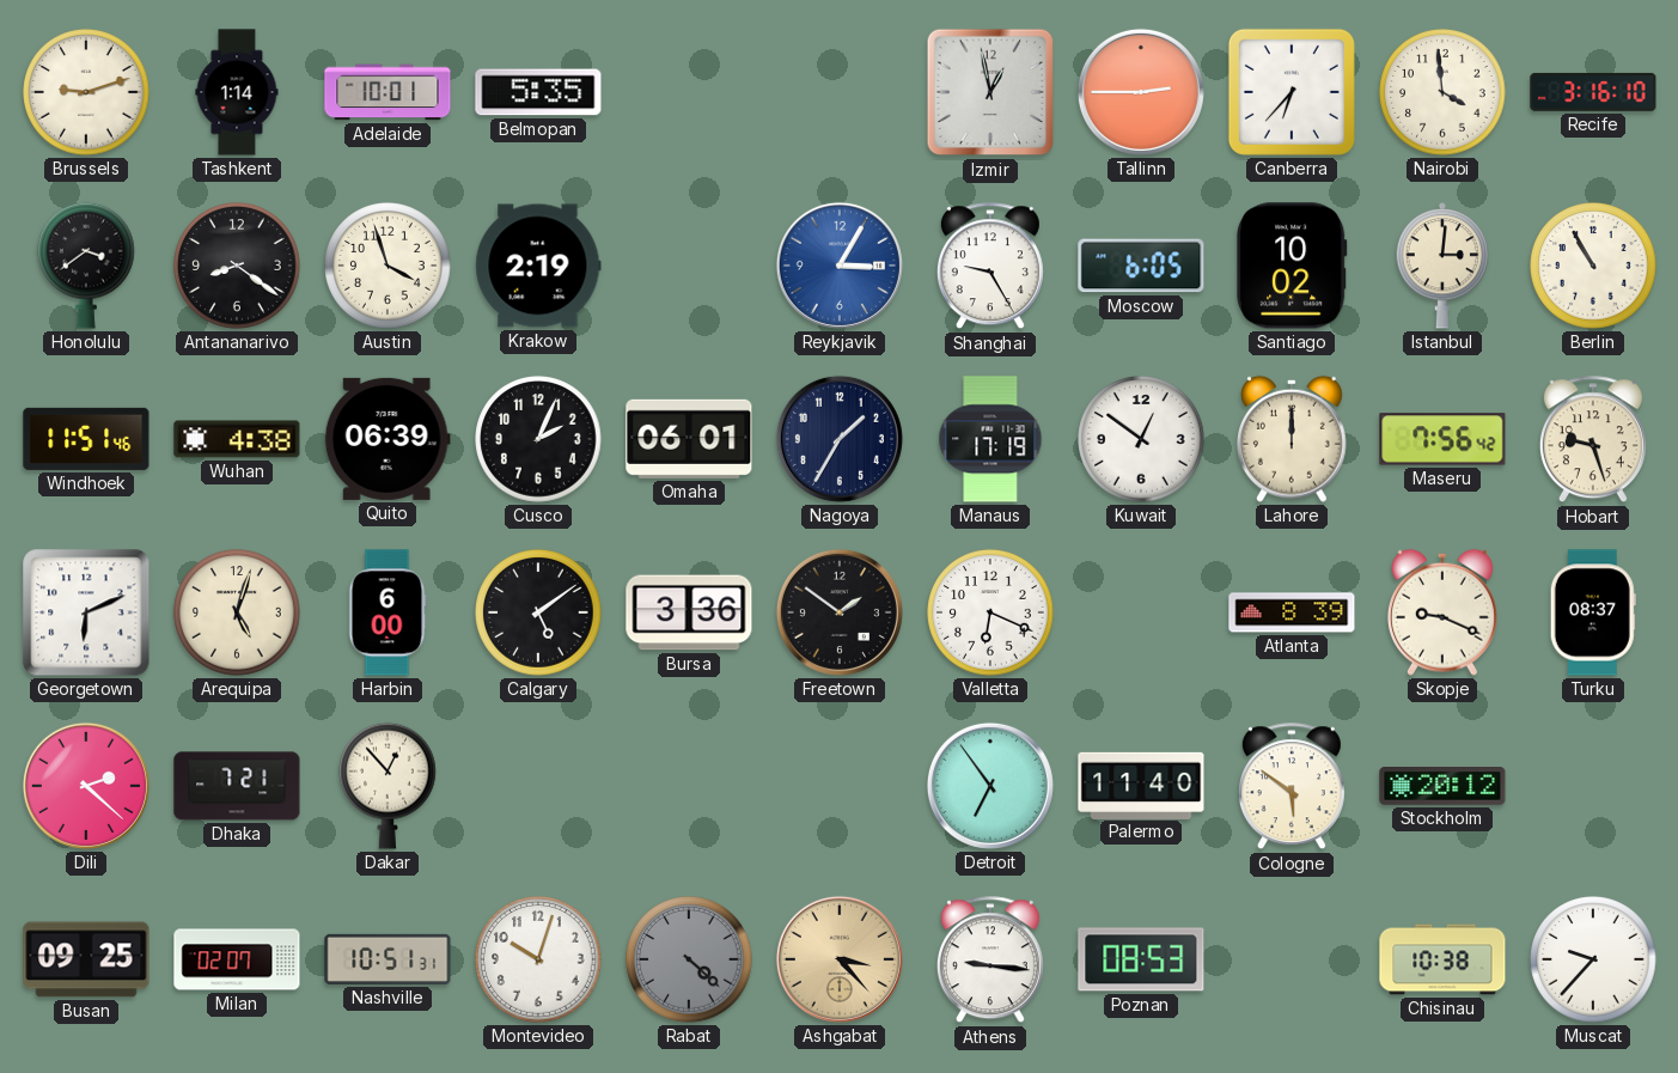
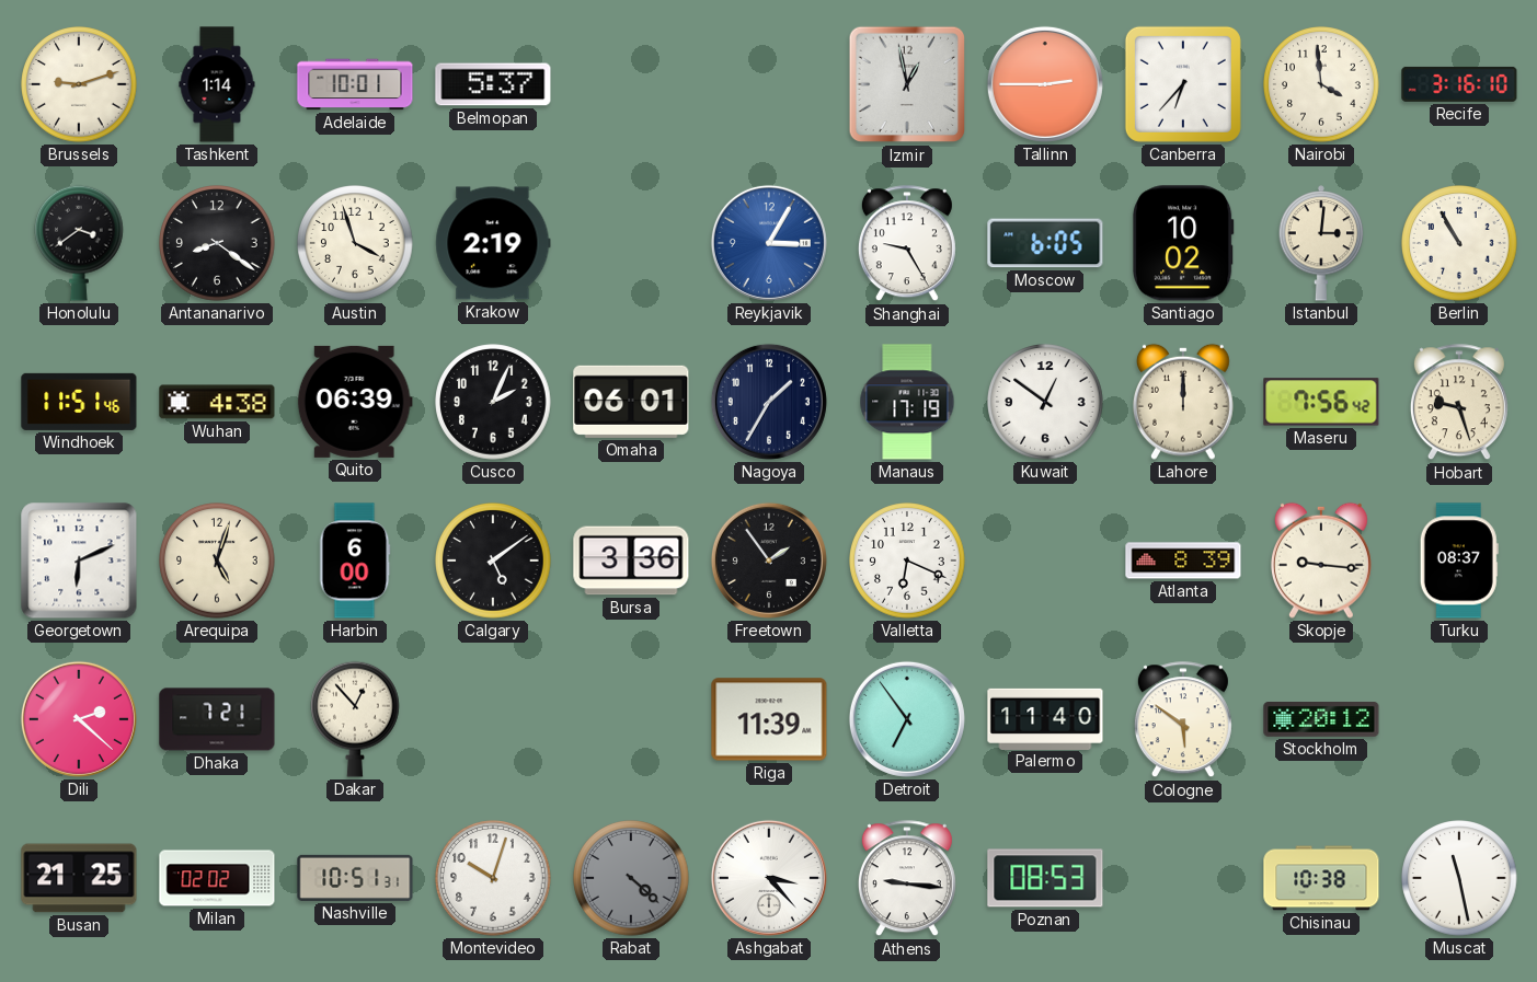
Belmopan: 5:35 -> 5:37
Freetown: 1:51 -> 1:54
Skopje: 9:19 -> 9:16
Riga: none -> 11:39
Busan: 09:25 -> 21:25
Milan: 02:07 -> 02:02
Ashgabat dial: champagne -> white
Muscat: 9:37 -> 11:28
